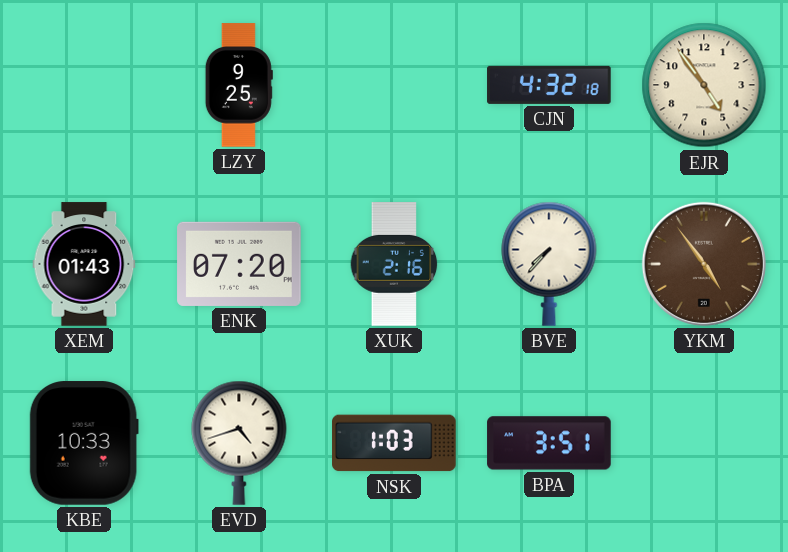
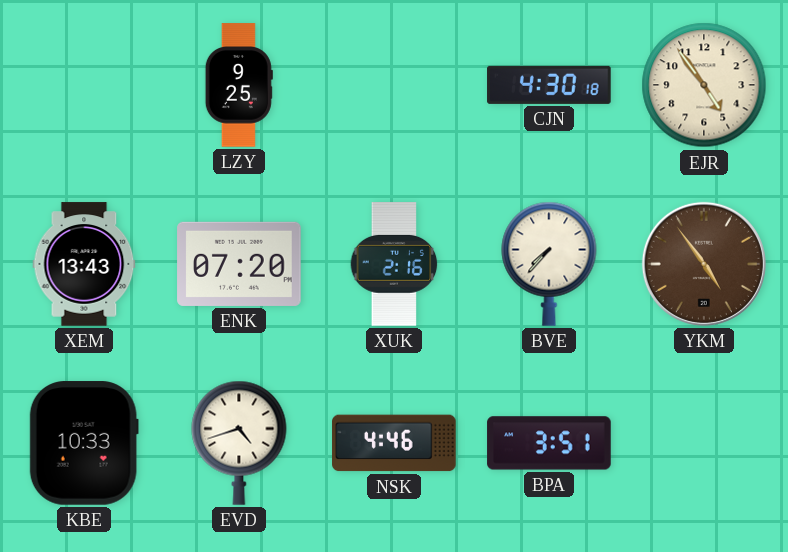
CJN: 4:32 -> 4:30
XEM: 01:43 -> 13:43
NSK: 1:03 -> 4:46
